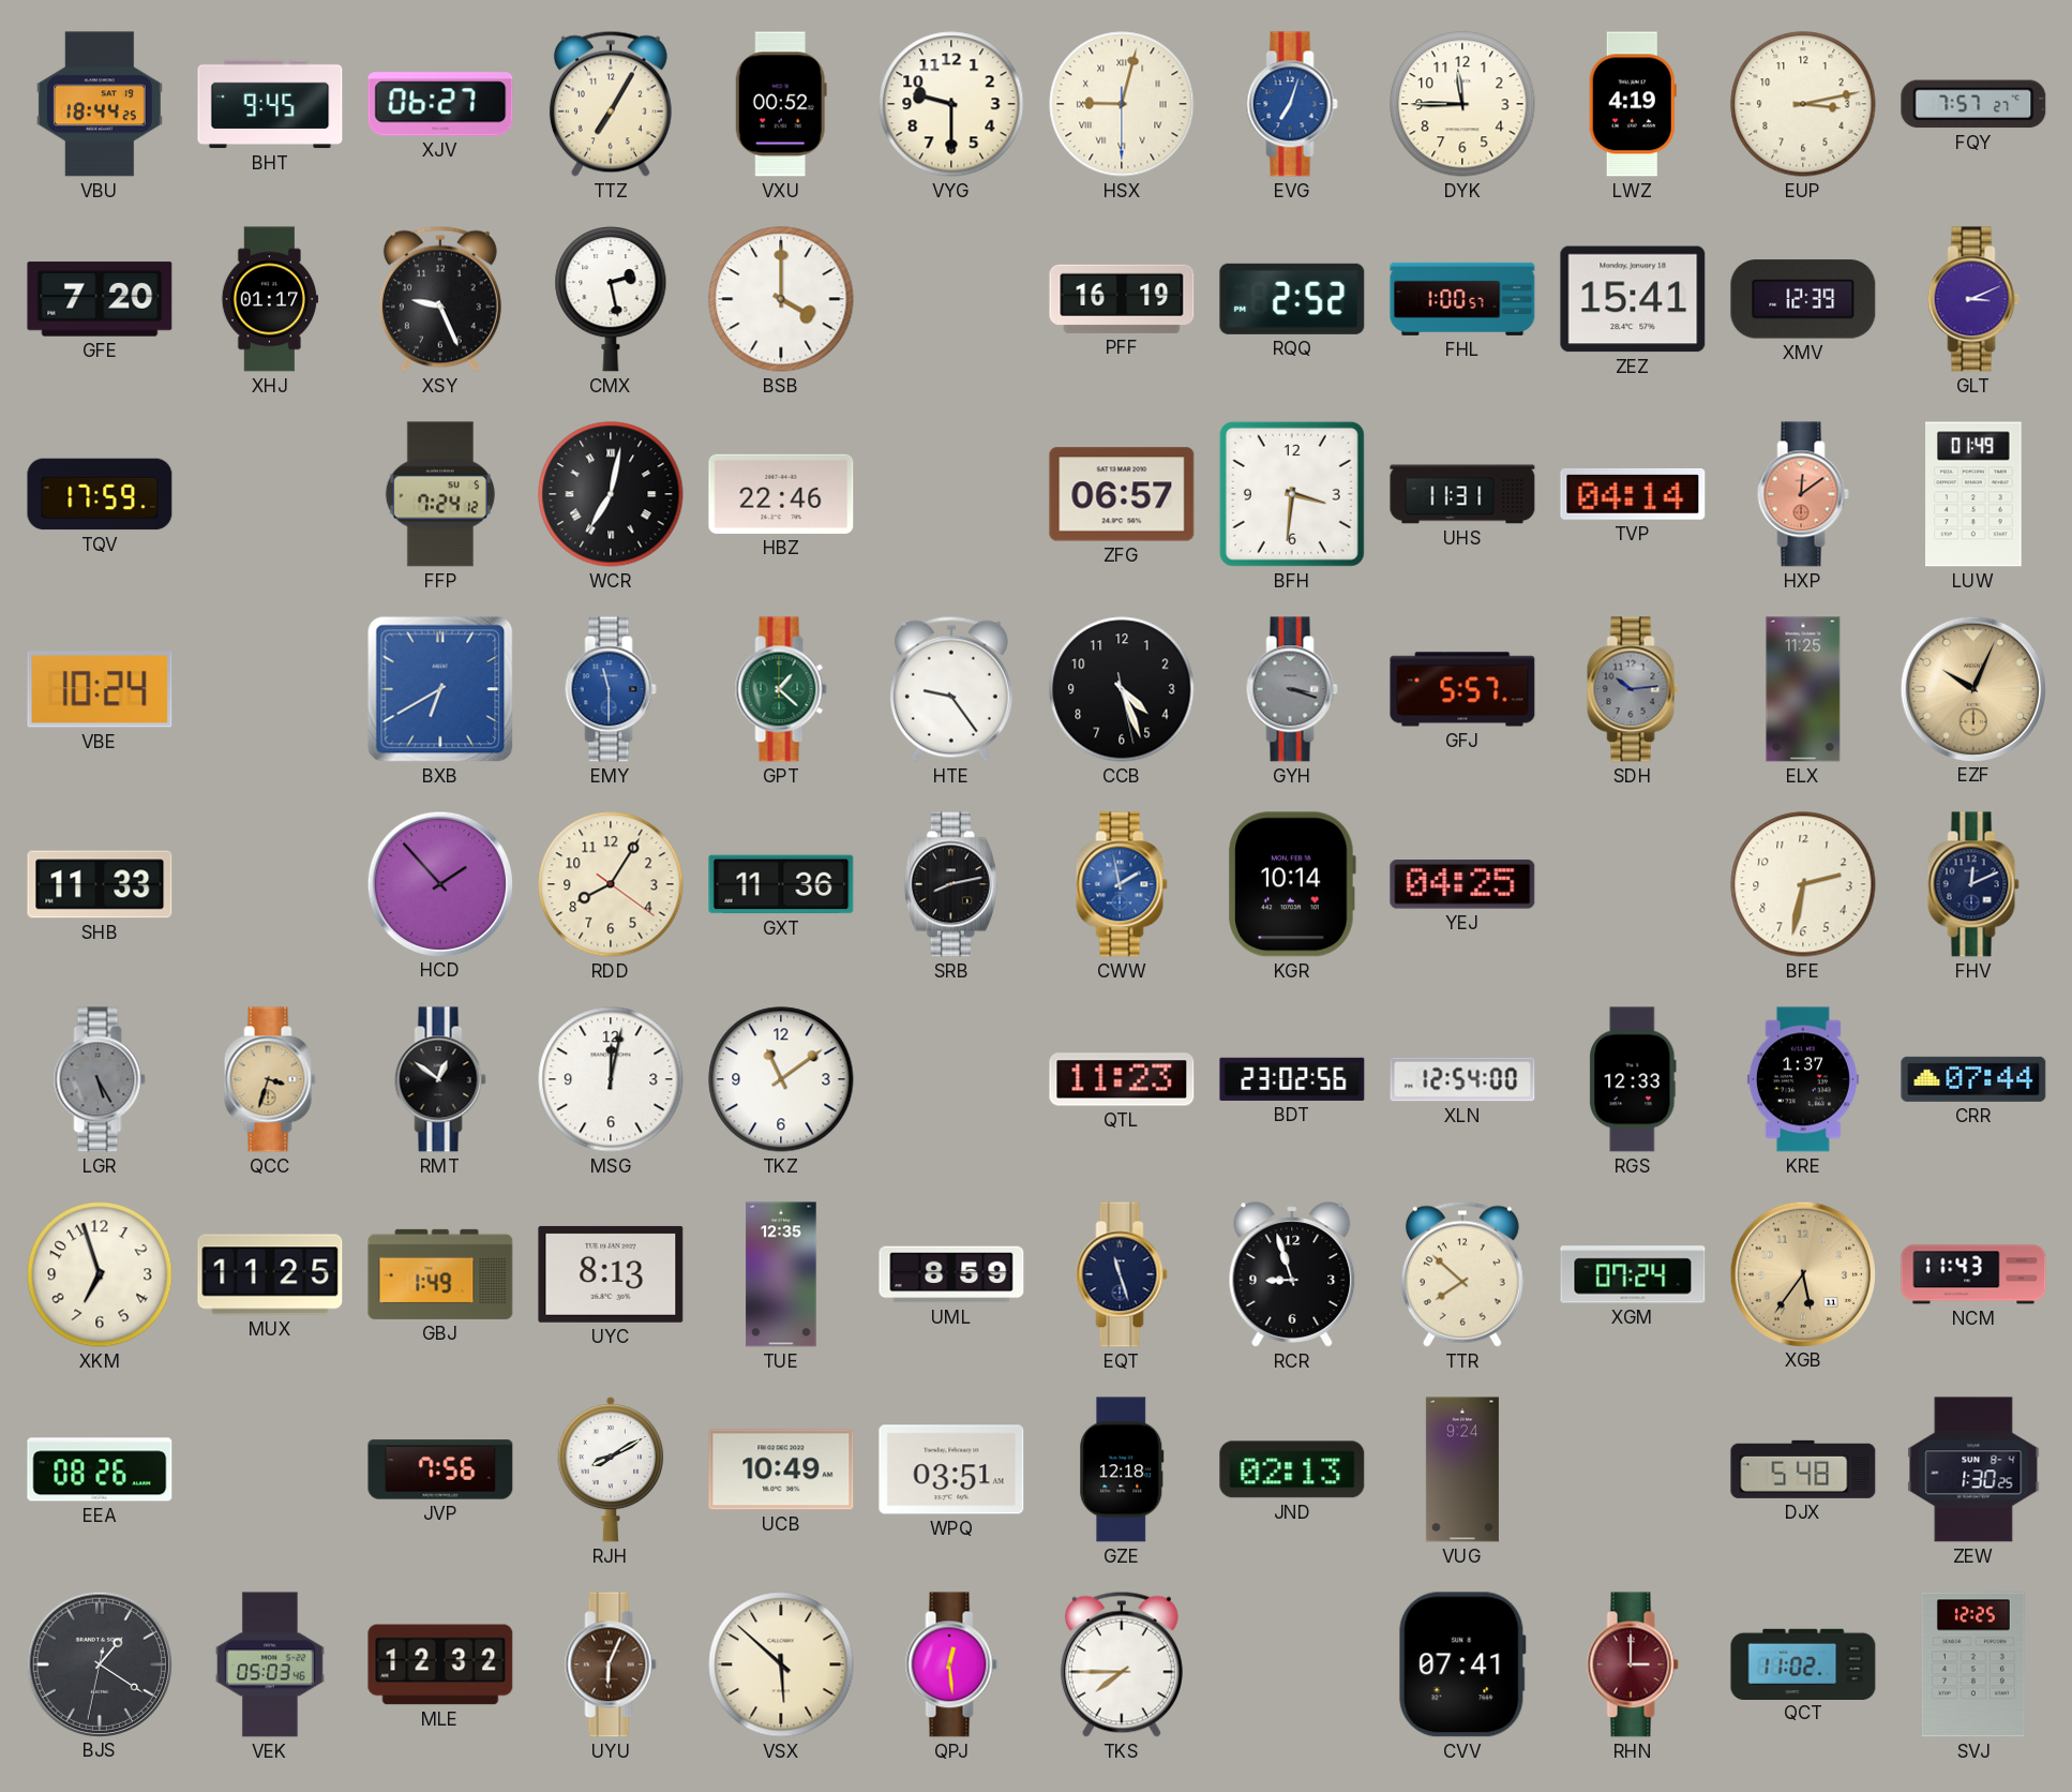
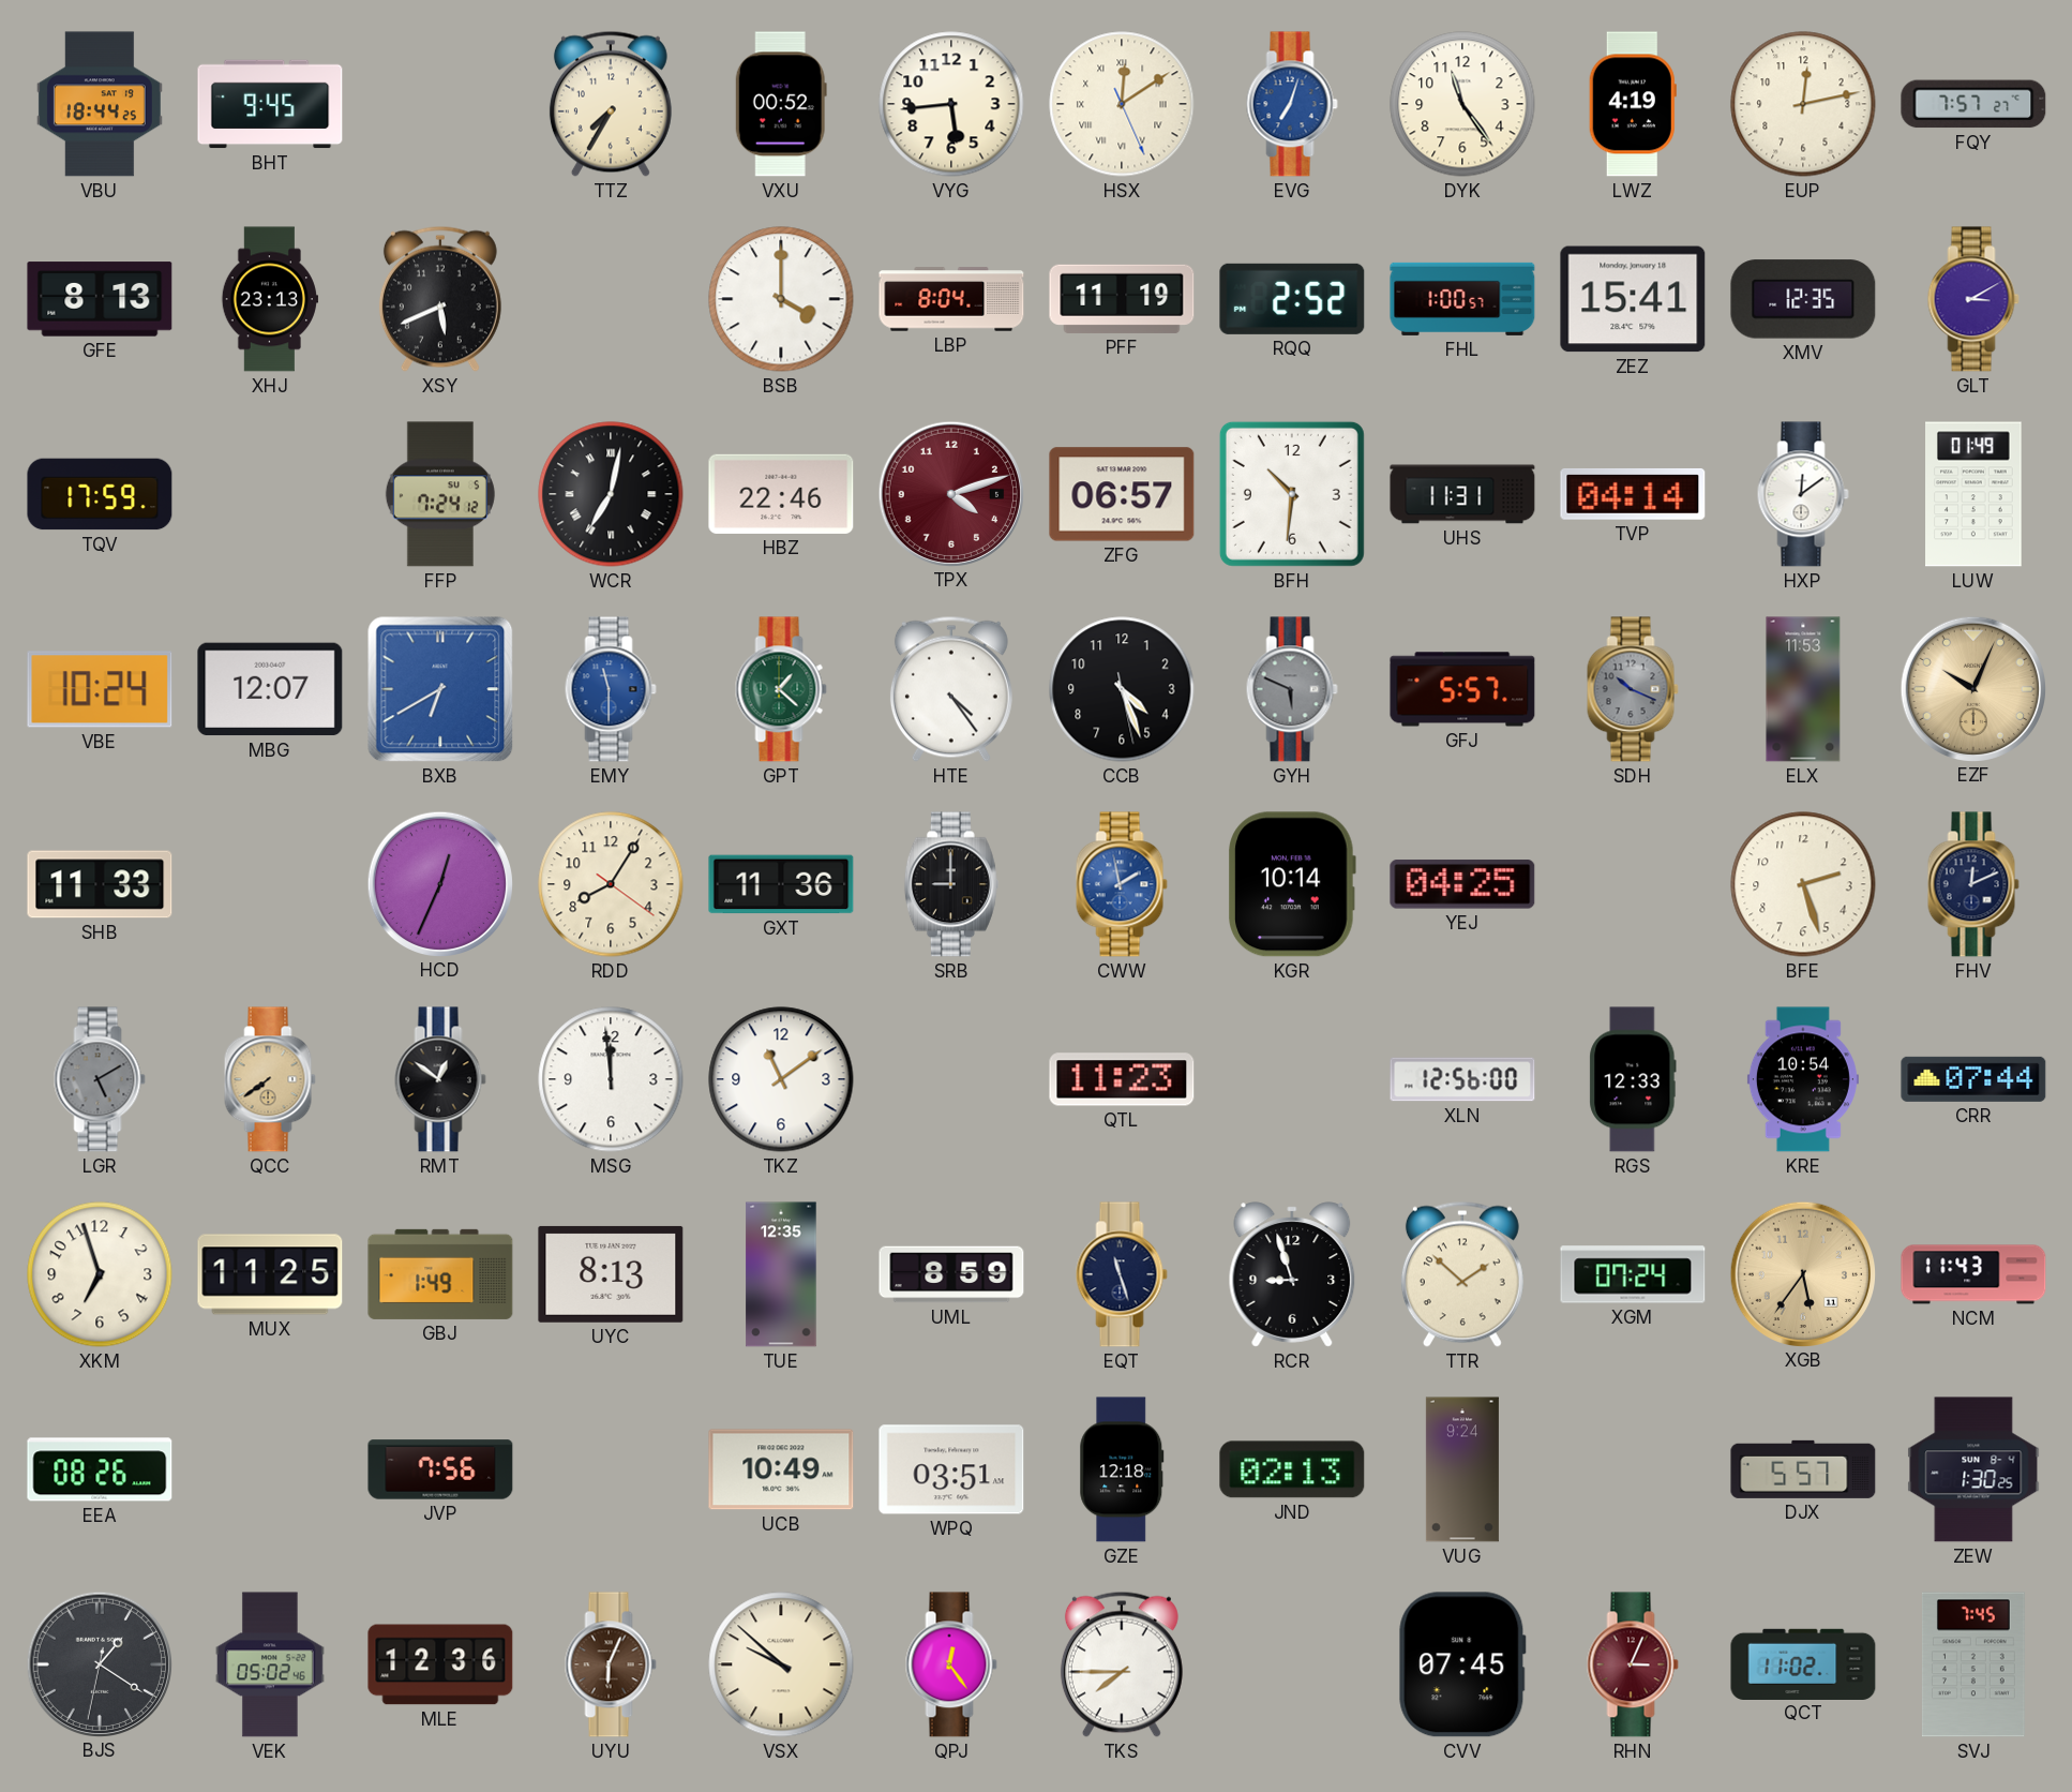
XJV: 06:27 -> none
TTZ: 7:05 -> 7:35
VYG: 9:30 -> 5:44
HSX: 9:02 -> 12:09
DYK: 11:45 -> 11:24
EUP: 3:13 -> 12:13
GFE: 7:20 -> 8:13
XHJ: 01:17 -> 23:13
XSY: 9:26 -> 5:41
CMX: 2:28 -> none
LBP: none -> 8:04
PFF: 16:19 -> 11:19
XMV: 12:39 -> 12:35
GLT: 3:11 -> 3:10
TPX: none -> 4:12
BFH: 3:31 -> 10:31
HXP dial: salmon -> white
MBG: none -> 12:07
HTE: 9:24 -> 4:24
GYH: 3:18 -> 5:49
SDH: 10:14 -> 10:19
ELX: 11:25 -> 11:53
HCD: 1:53 -> 12:34
SRB: 8:13 -> 9:00
BFE: 2:32 -> 2:27
LGR: 5:25 -> 5:10
QCC: 3:33 -> 7:39
MSG: 12:02 -> 11:59
BDT: 23:02 -> none
XLN: 12:54 -> 12:56
KRE: 1:37 -> 10:54
TTR: 7:52 -> 1:52
RJH: 8:10 -> none
DJX: 5:48 -> 5:57
VEK: 05:03 -> 05:02
MLE: 12:32 -> 12:36
VSX: 5:52 -> 9:52
QPJ: 12:29 -> 12:24
CVV: 07:41 -> 07:45
RHN: 3:00 -> 3:04
SVJ: 12:25 -> 7:45
